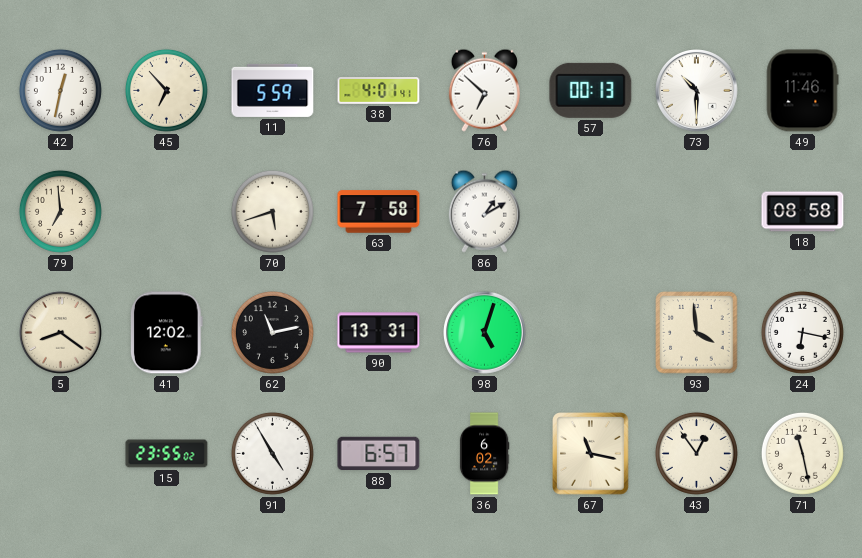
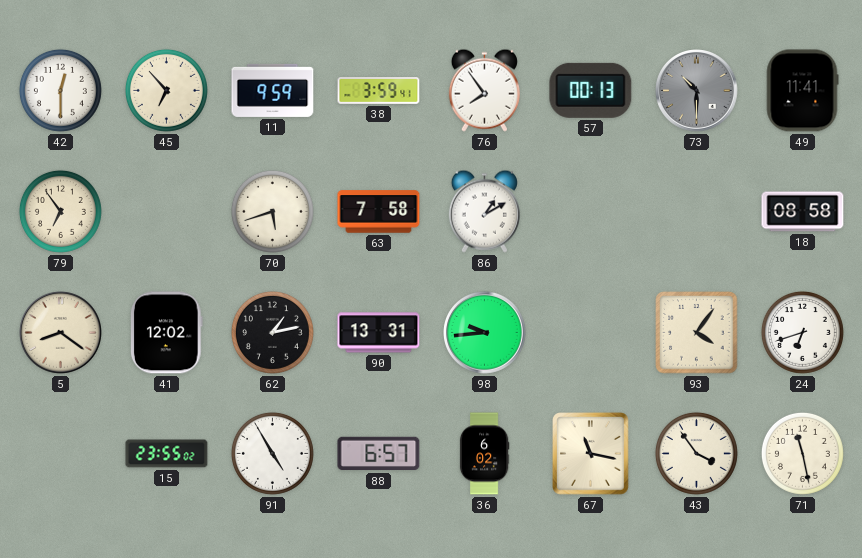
42: 12:32 -> 12:30
11: 5:59 -> 9:59
38: 4:01 -> 3:59
76: 6:52 -> 7:54
73 dial: white -> grey
49: 11:46 -> 11:41
79: 6:59 -> 6:54
62: 11:13 -> 1:13
98: 5:03 -> 9:44
93: 3:59 -> 4:06
24: 6:17 -> 6:42
43: 12:54 -> 3:54
